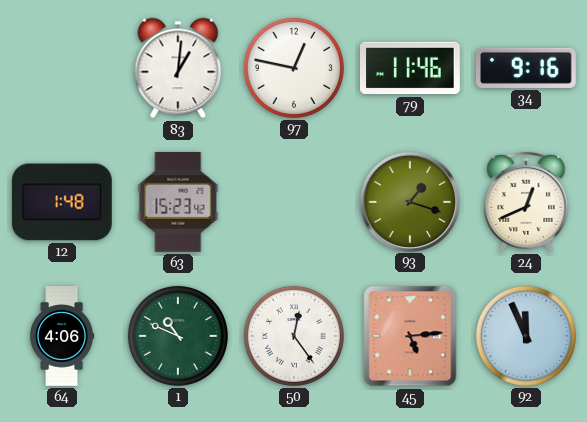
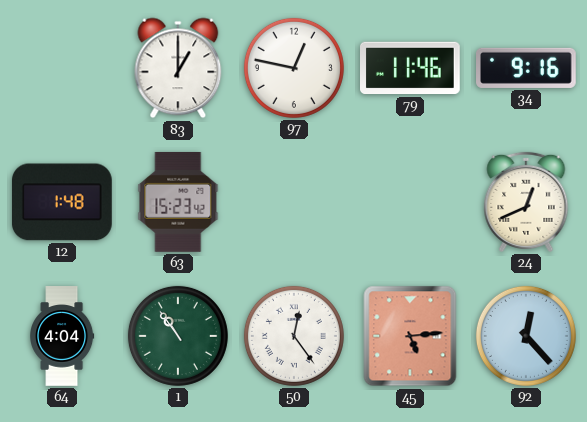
83: 1:01 -> 1:00
93: 1:18 -> none
64: 4:06 -> 4:04
1: 10:49 -> 10:54
92: 11:56 -> 12:23
